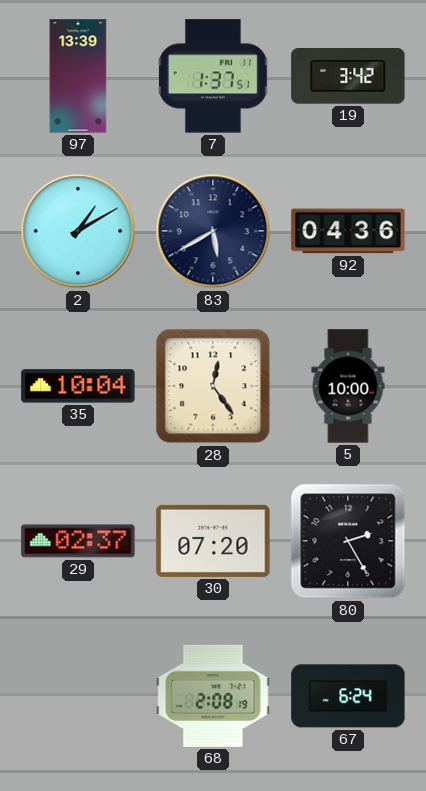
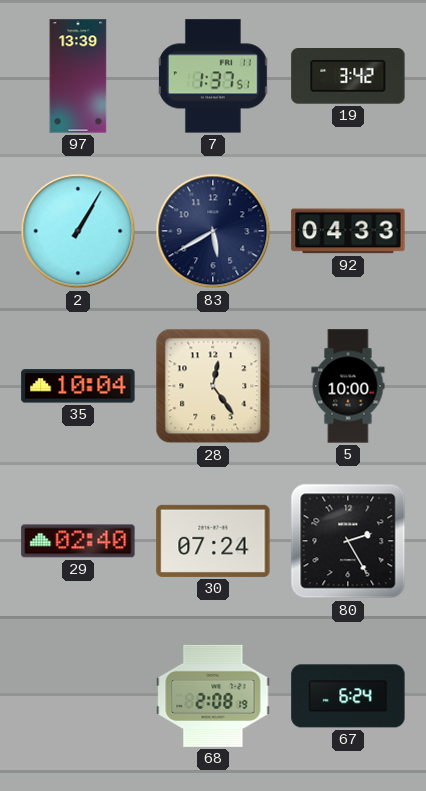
2: 1:10 -> 1:05
92: 04:36 -> 04:33
29: 02:37 -> 02:40
30: 07:20 -> 07:24
